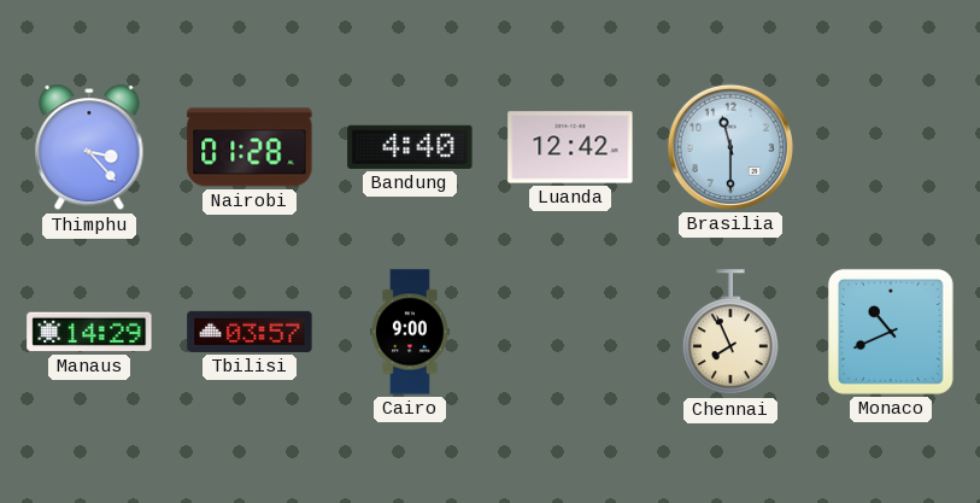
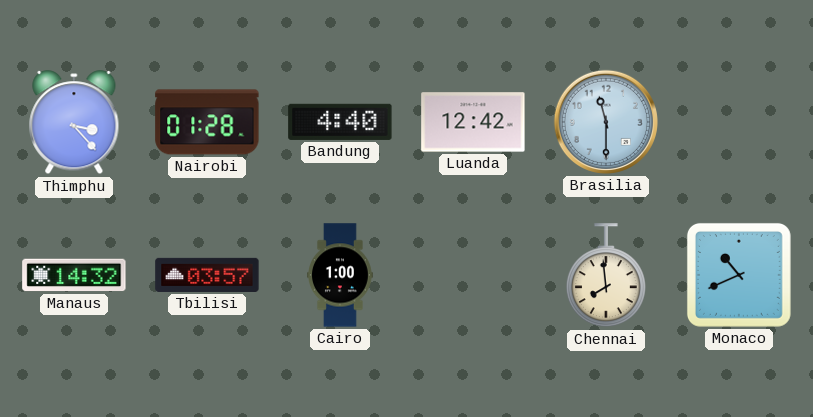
Manaus: 14:29 -> 14:32
Cairo: 9:00 -> 1:00
Chennai: 7:56 -> 7:59
